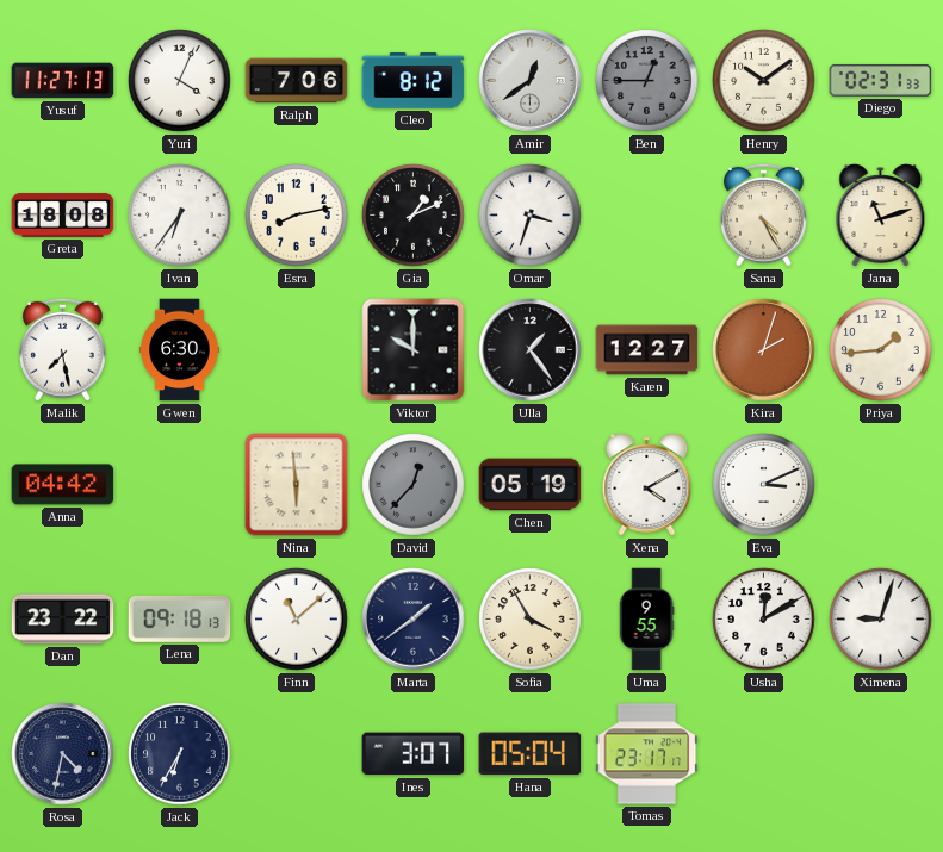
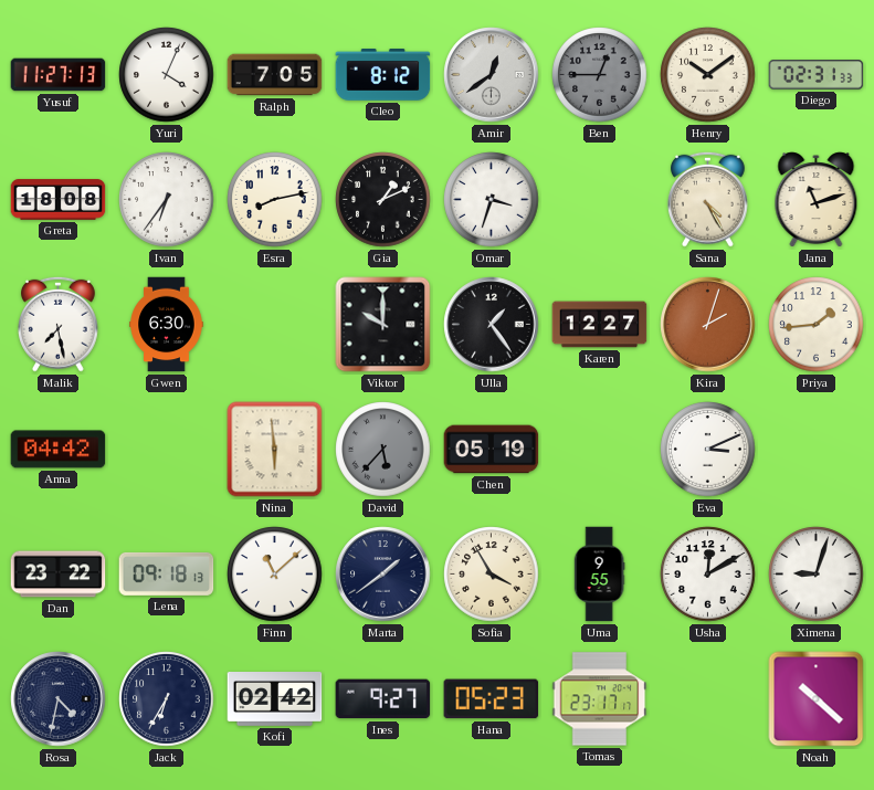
Ralph: 7:06 -> 7:05
David: 12:37 -> 5:37
Xena: 4:10 -> none
Kofi: none -> 02:42
Ines: 3:07 -> 9:27
Hana: 05:04 -> 05:23
Noah: none -> 10:22
